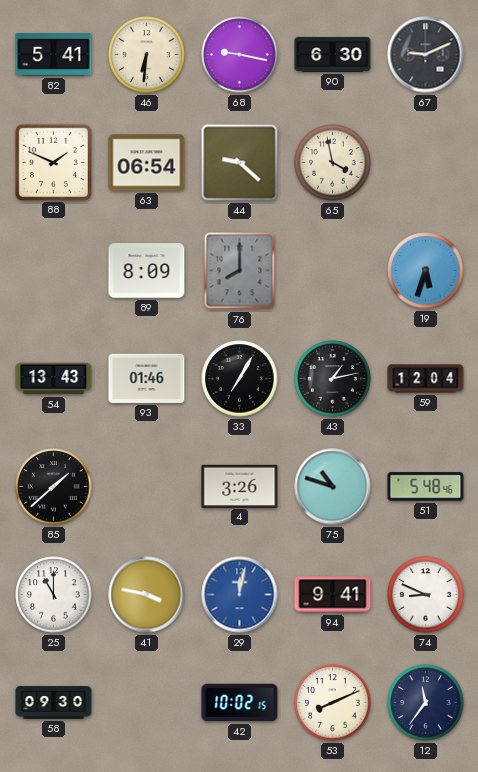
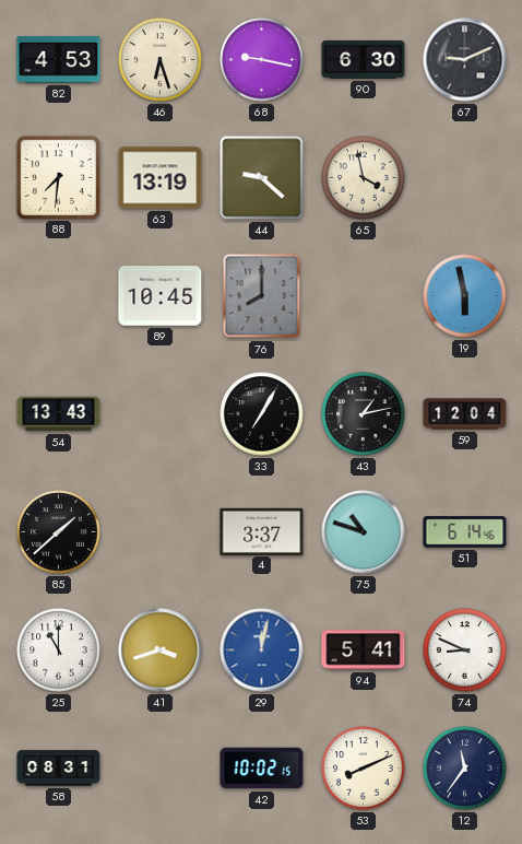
82: 5:41 -> 4:53
46: 6:31 -> 6:27
88: 1:49 -> 7:31
63: 06:54 -> 13:19
89: 8:09 -> 10:45
19: 5:33 -> 5:58
93: 01:46 -> none
4: 3:26 -> 3:37
51: 5:48 -> 6:14
41: 3:47 -> 3:42
94: 9:41 -> 5:41
58: 09:30 -> 08:31
